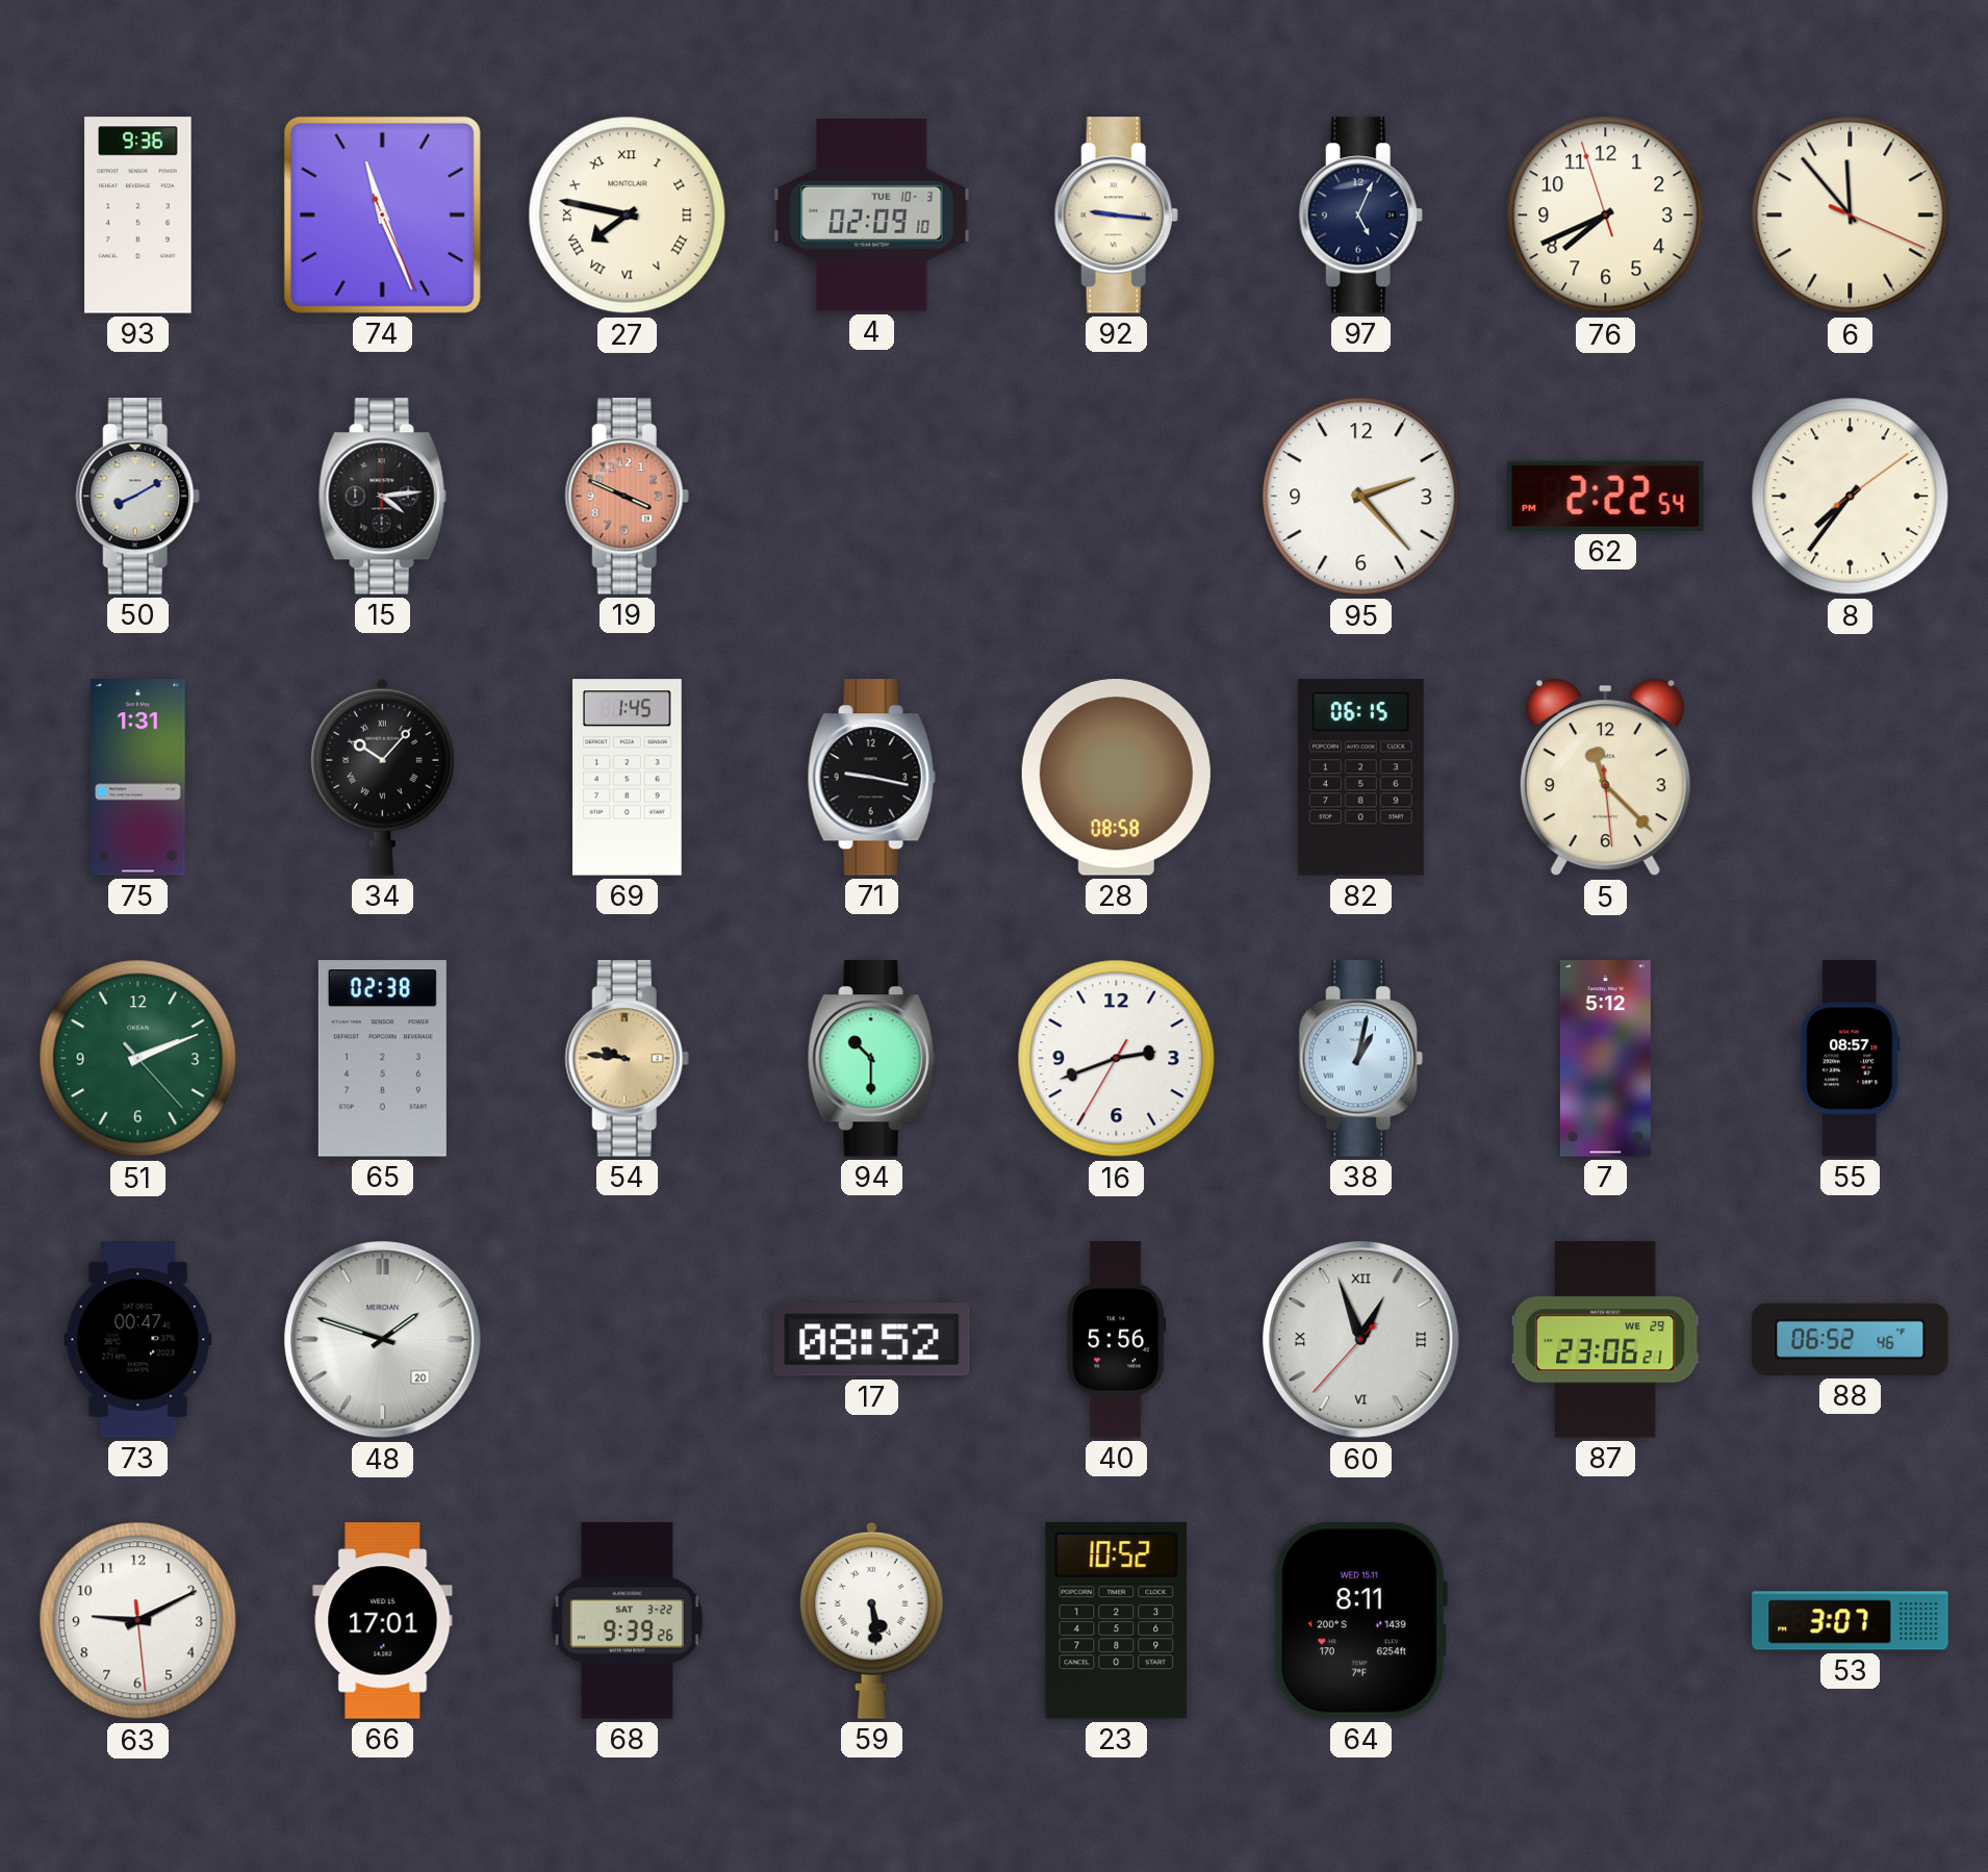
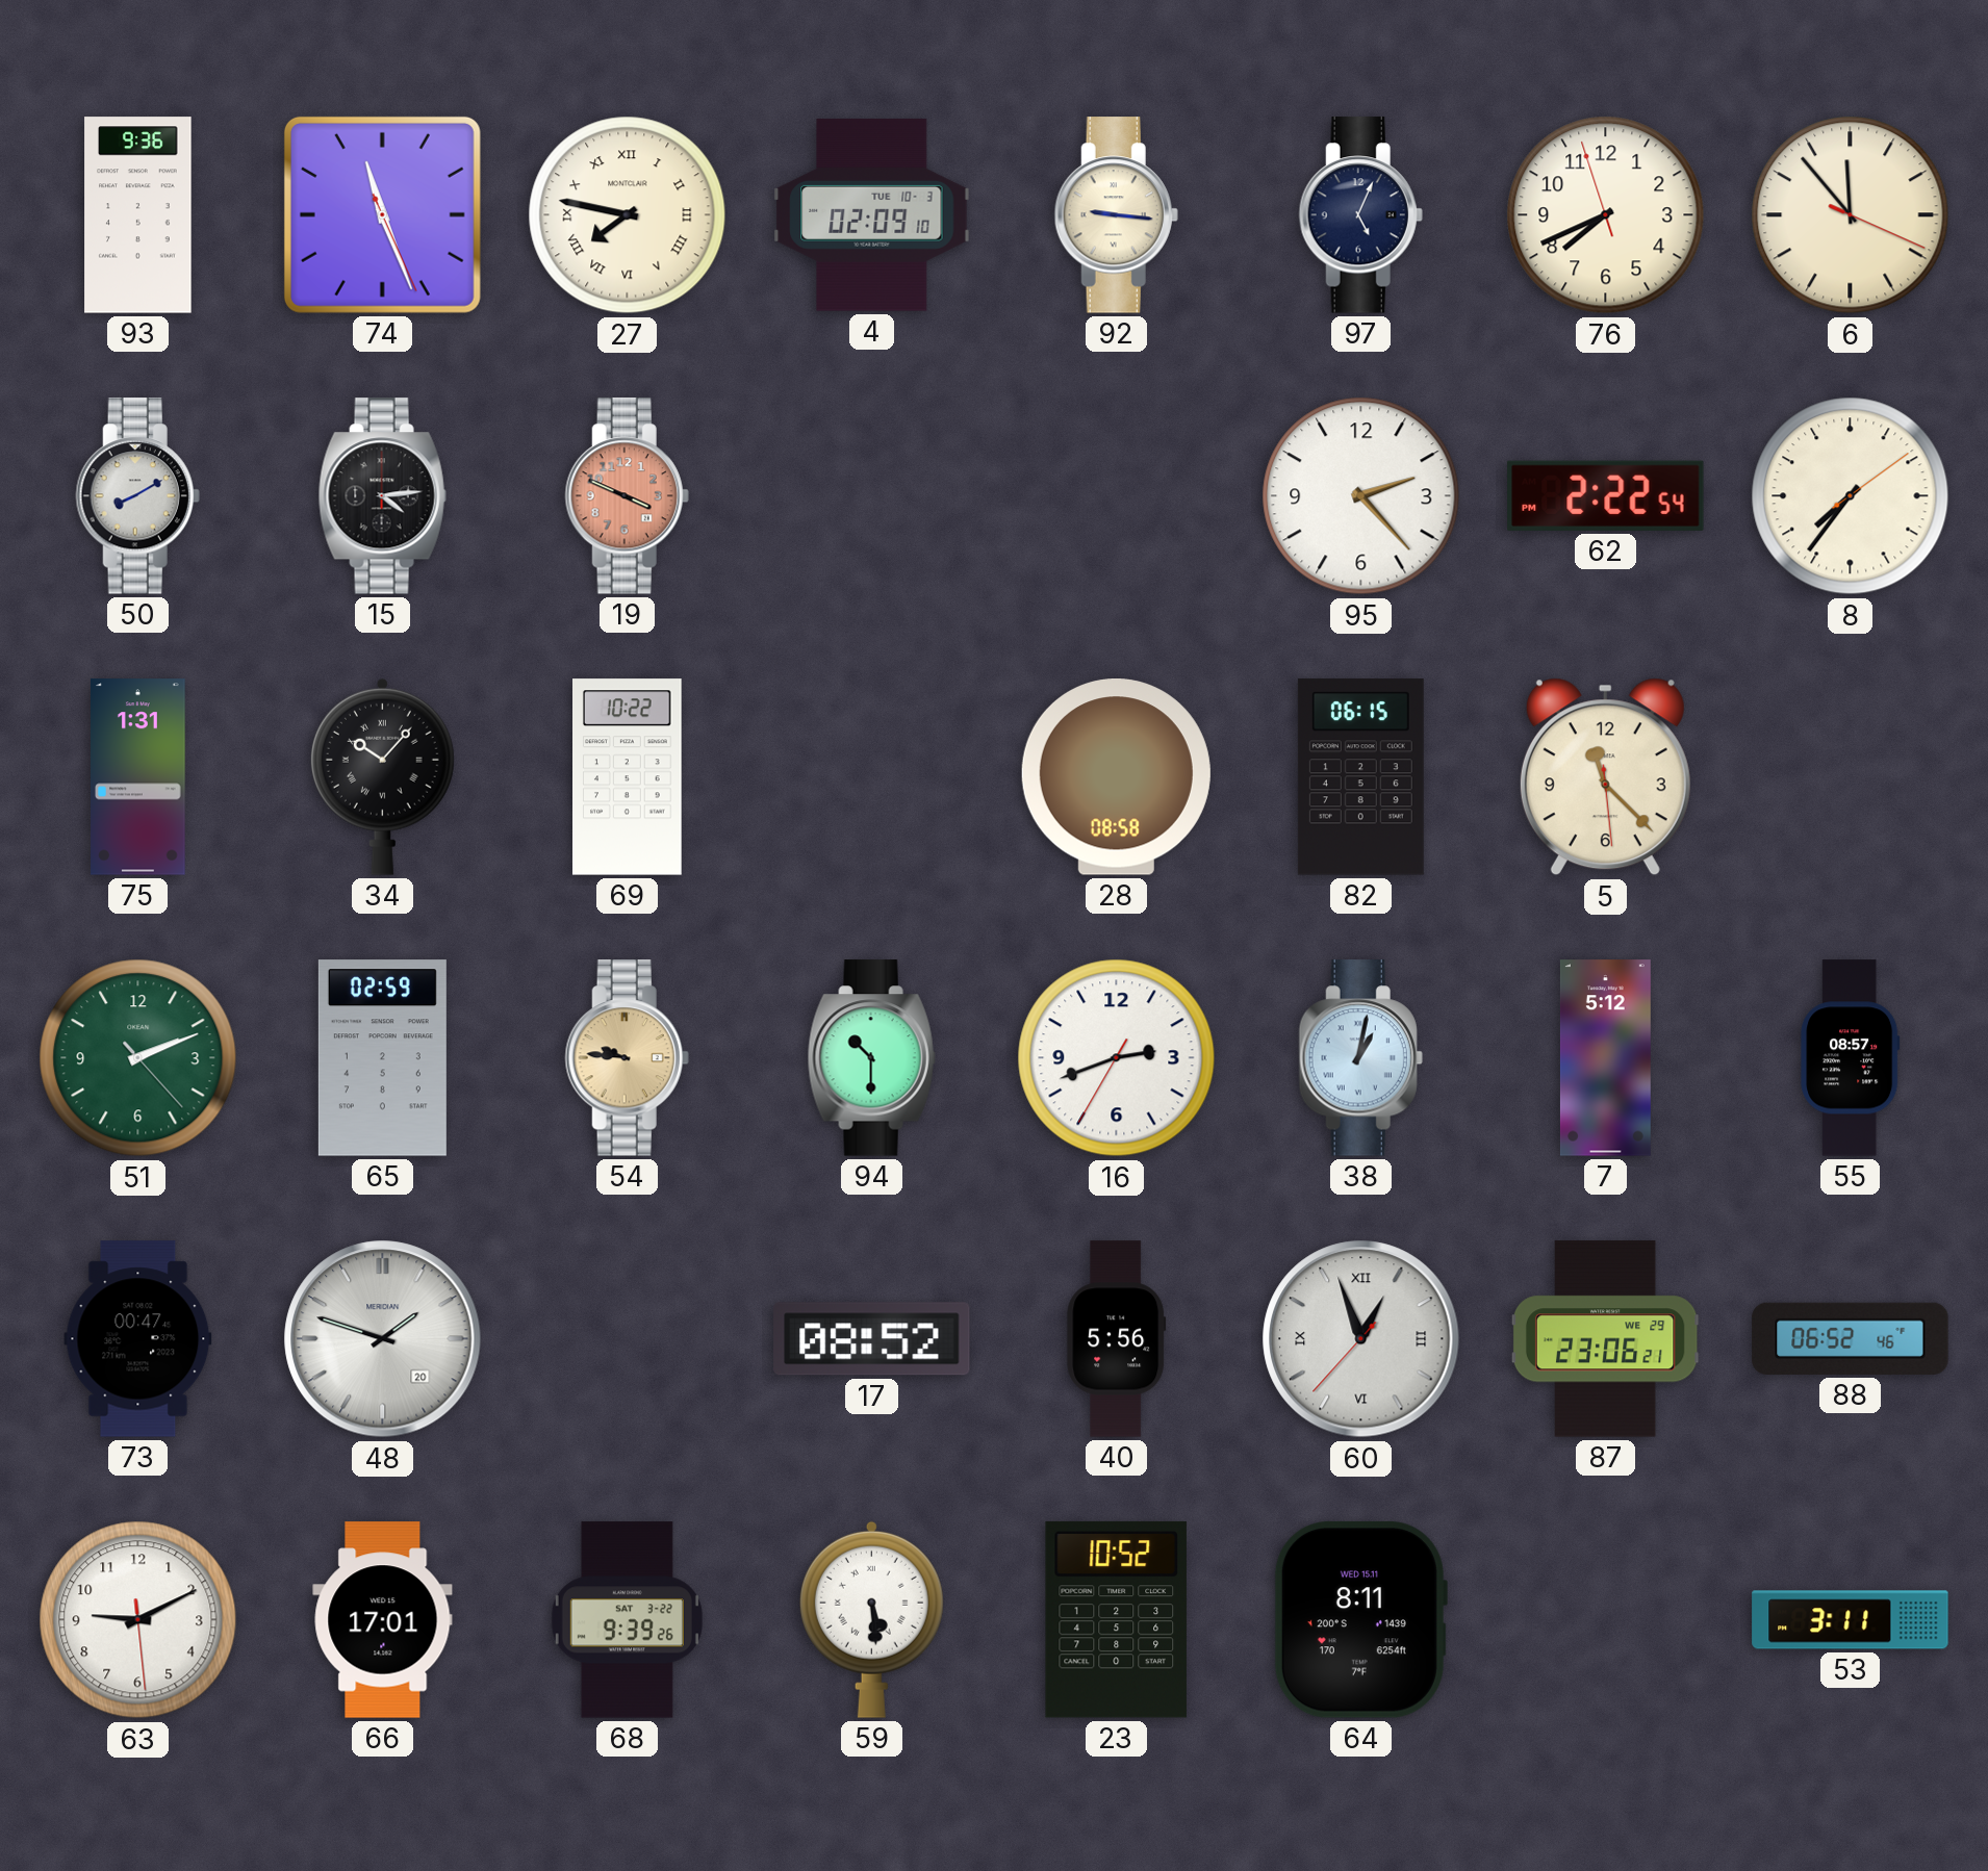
69: 1:45 -> 10:22
71: 9:17 -> none
65: 02:38 -> 02:59
53: 3:07 -> 3:11
